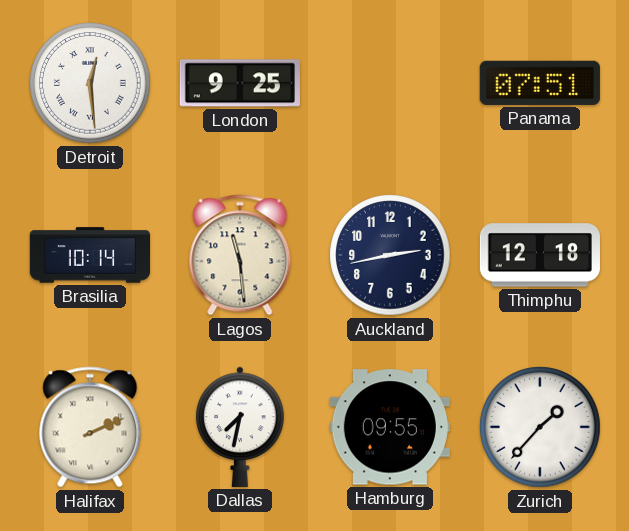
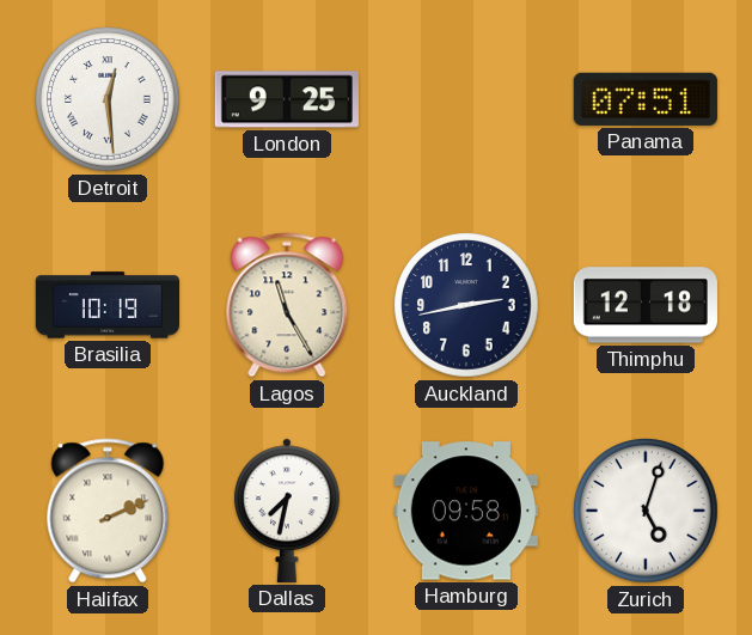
Brasilia: 10:14 -> 10:19
Lagos: 11:29 -> 11:25
Hamburg: 09:55 -> 09:58
Zurich: 1:37 -> 5:03
